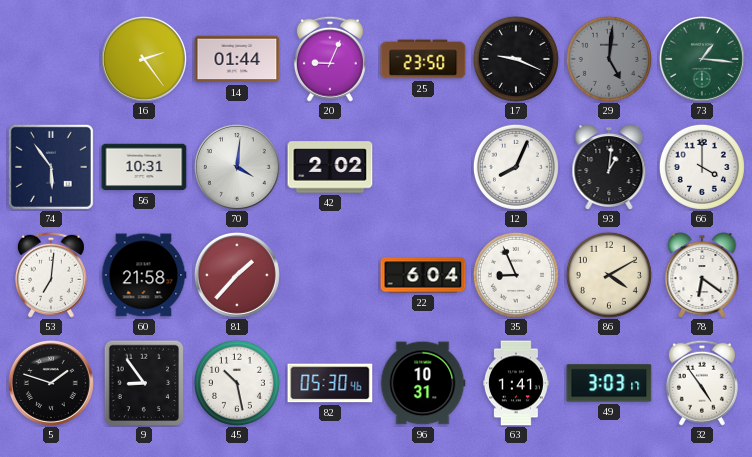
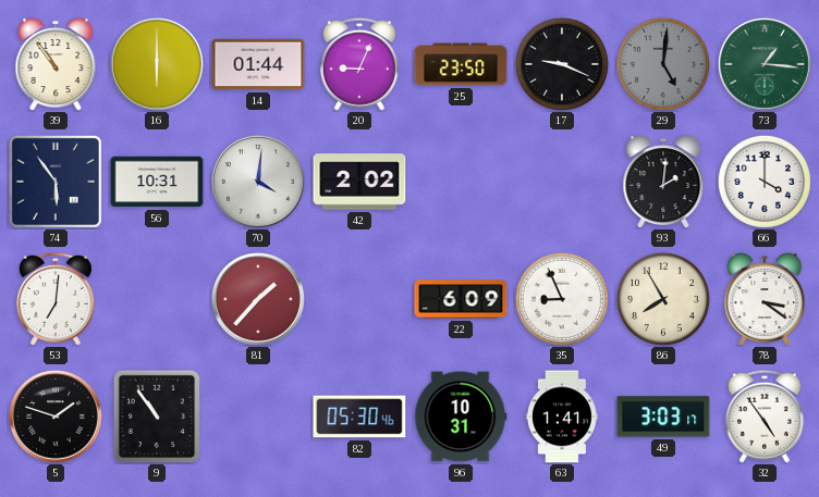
39: none -> 10:54
16: 2:24 -> 6:00
12: 8:04 -> none
93: 1:01 -> 2:01
60: 21:58 -> none
22: 6:04 -> 6:09
86: 4:10 -> 7:55
78: 6:21 -> 3:21
9: 8:54 -> 10:54
45: 10:28 -> none
